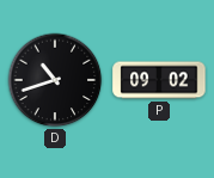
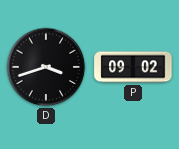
D: 10:42 -> 3:42
